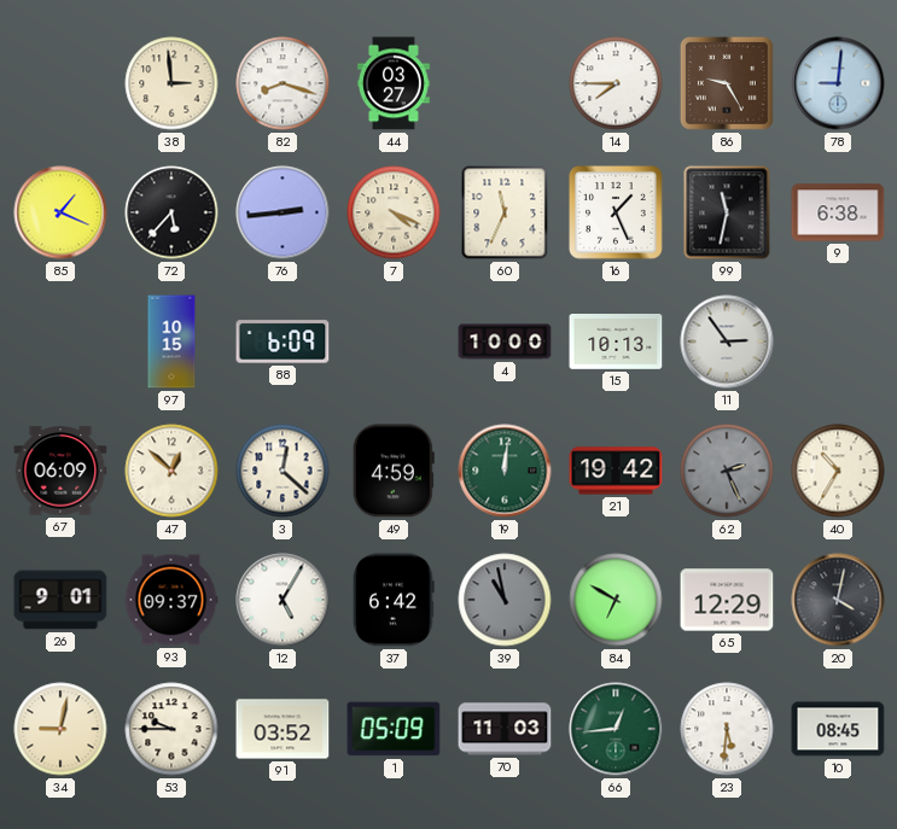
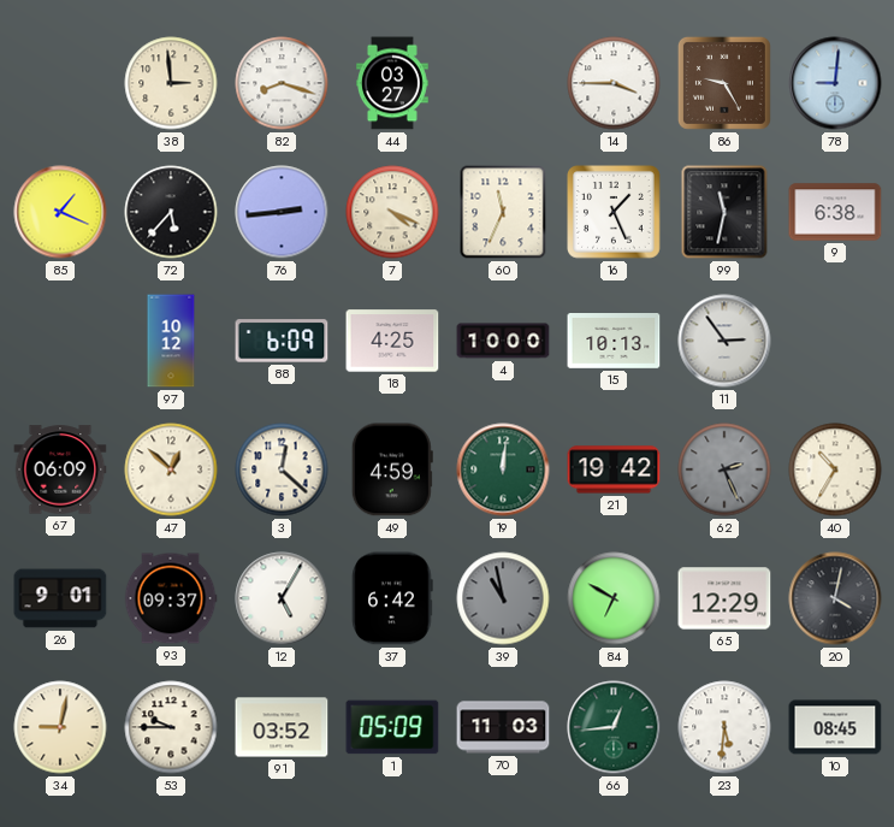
14: 7:45 -> 3:45
97: 10:15 -> 10:12
18: none -> 4:25
